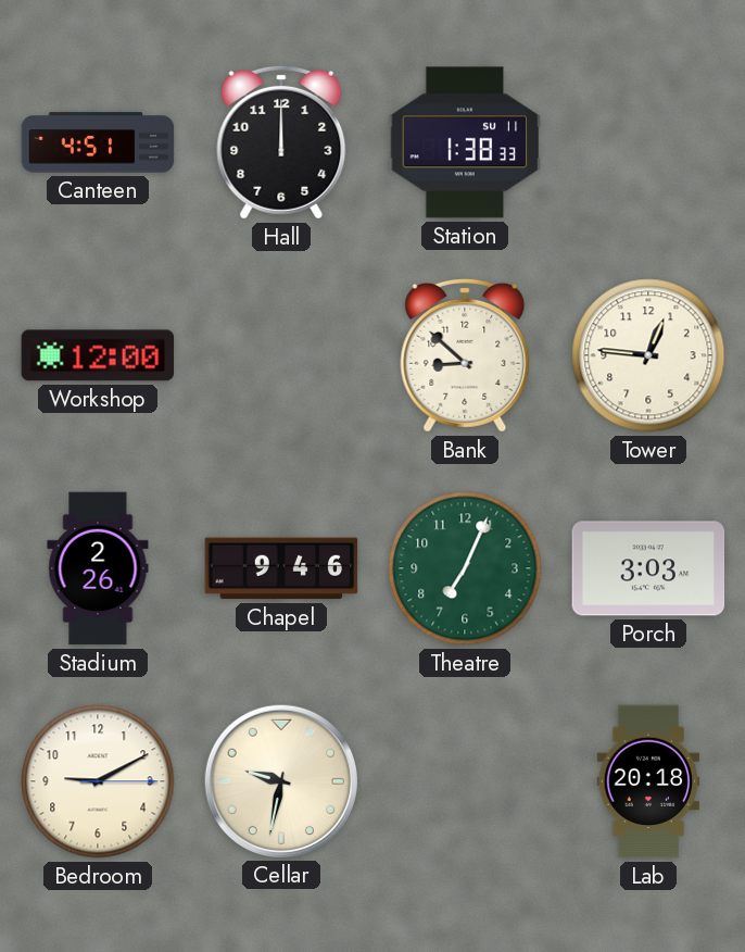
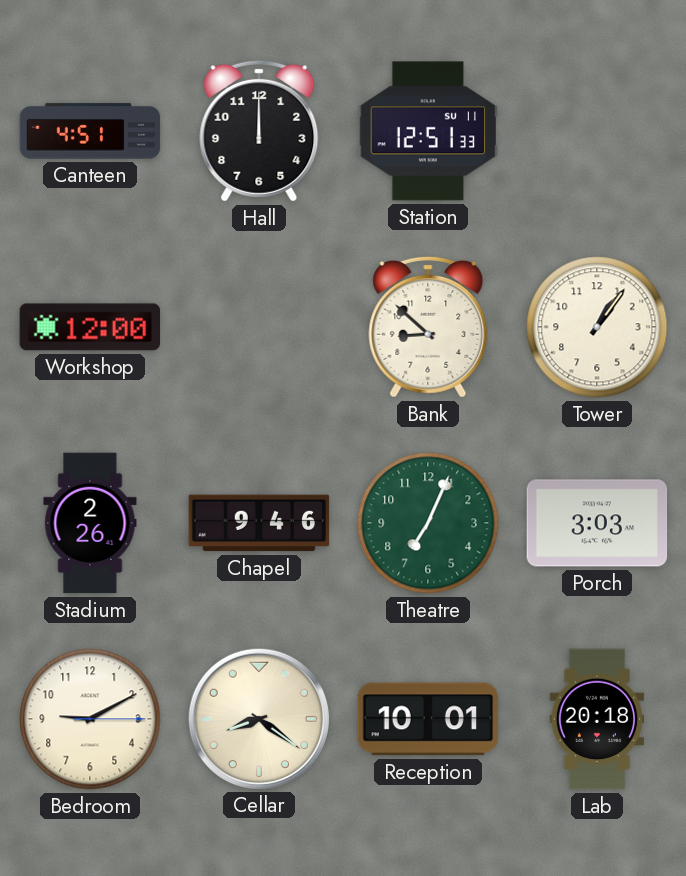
Station: 1:38 -> 12:51
Tower: 12:46 -> 1:06
Cellar: 9:32 -> 8:21
Reception: none -> 10:01
